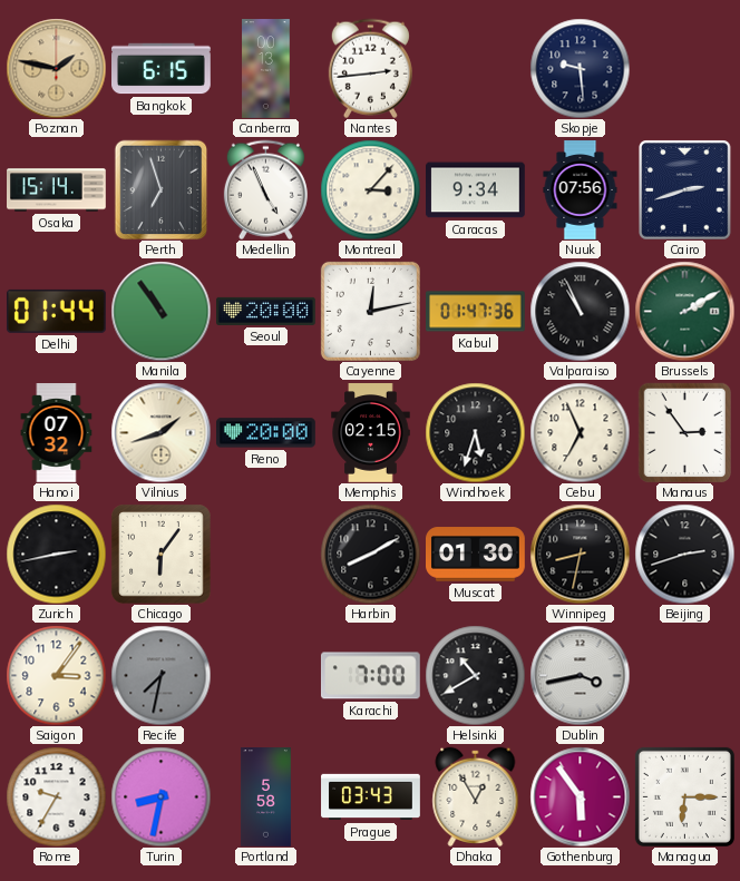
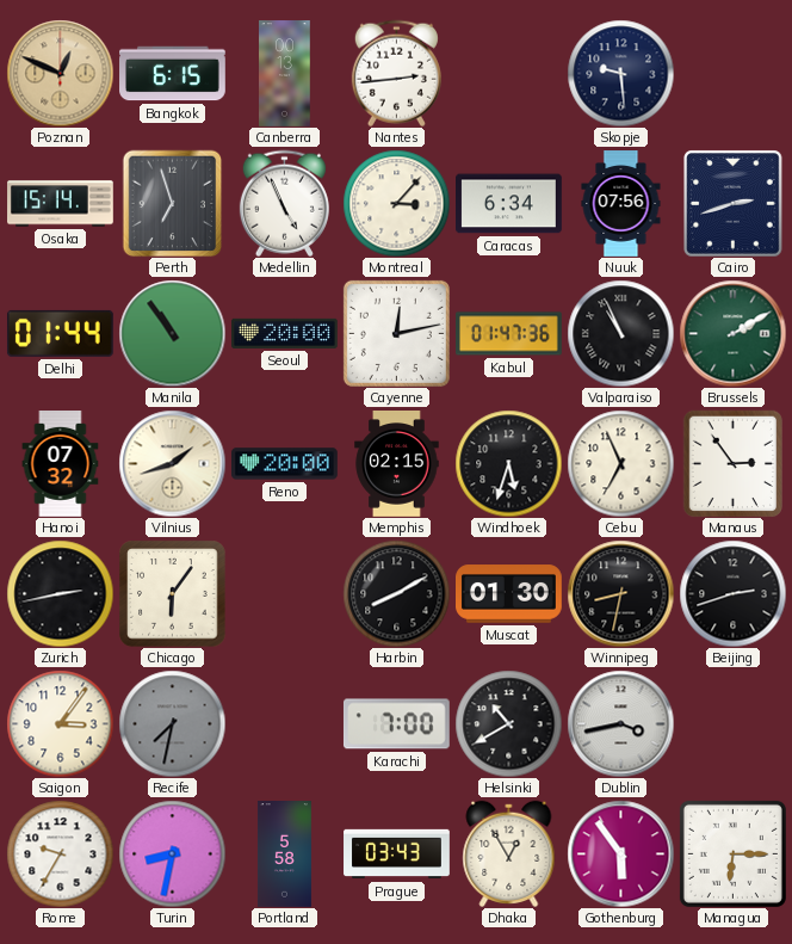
Poznan: 1:47 -> 12:49
Caracas: 9:34 -> 6:34
